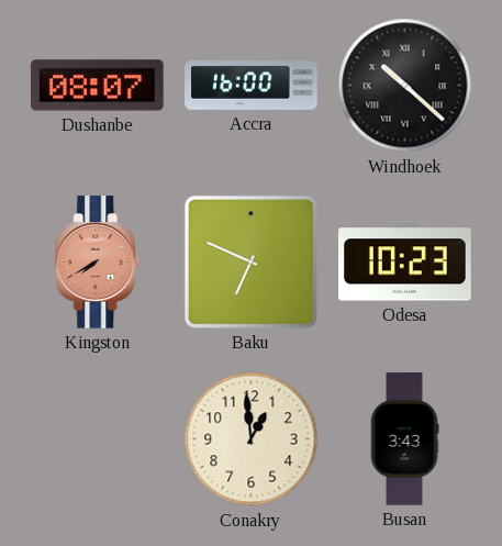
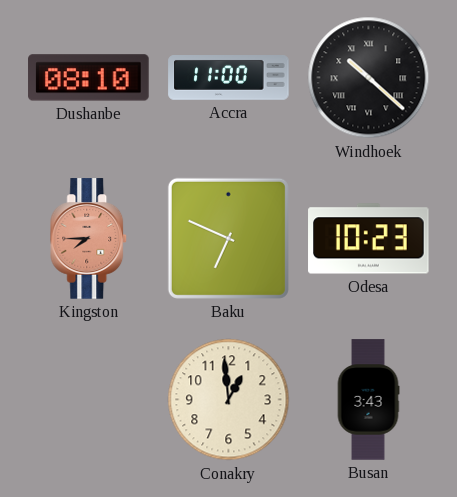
Dushanbe: 08:07 -> 08:10
Accra: 16:00 -> 11:00
Kingston: 7:40 -> 7:45
